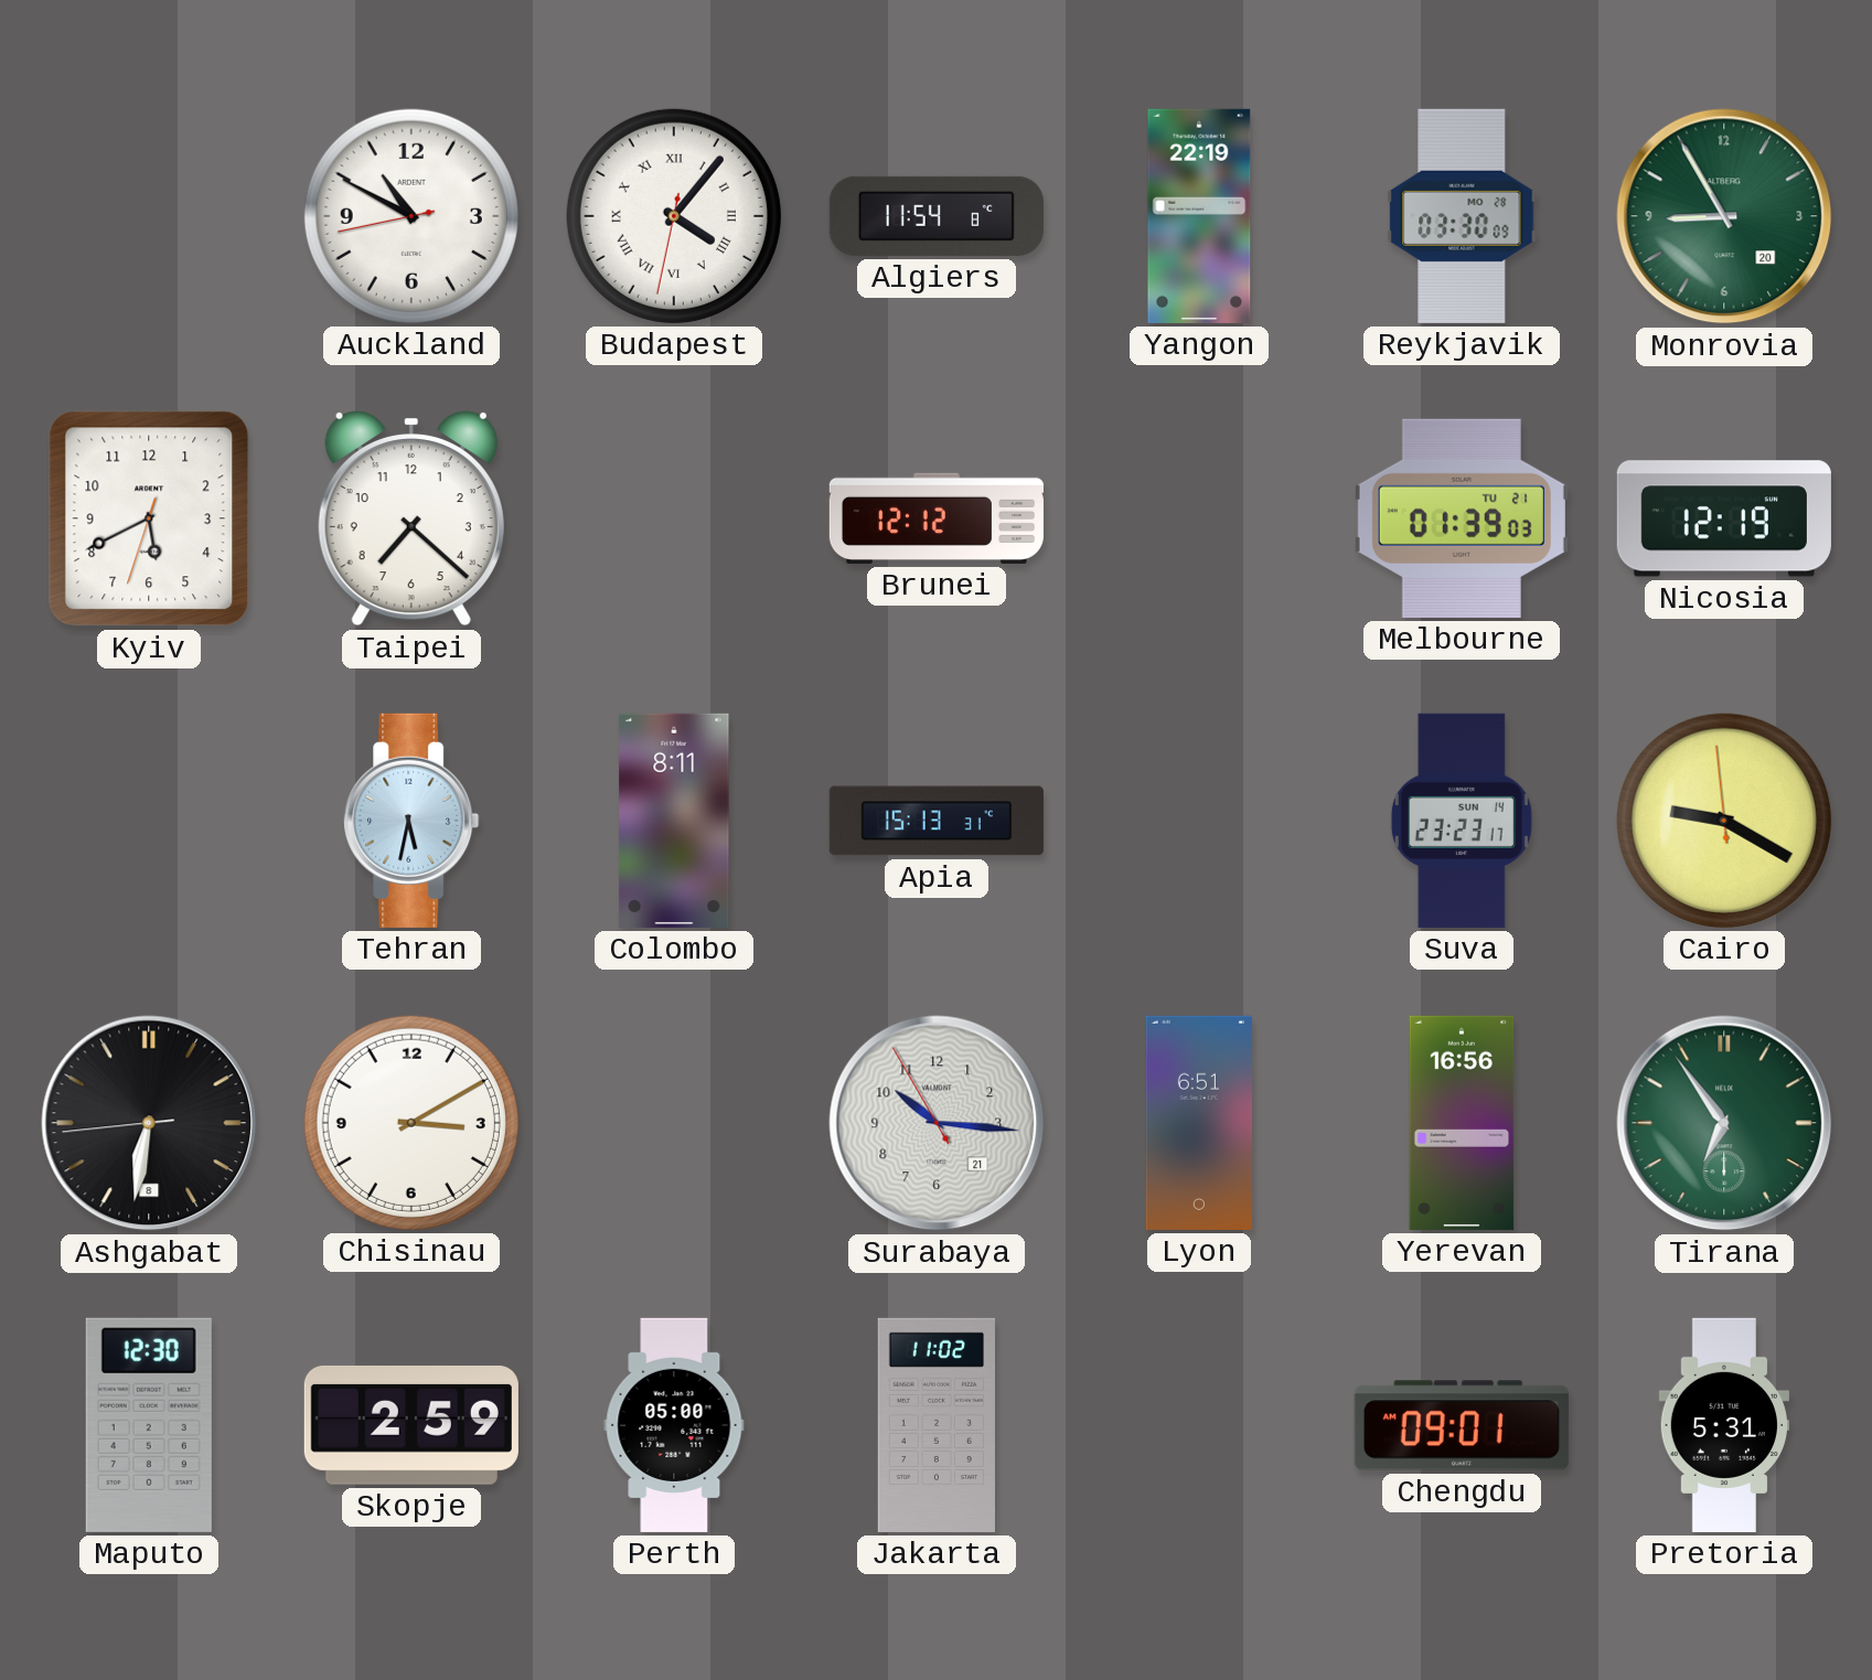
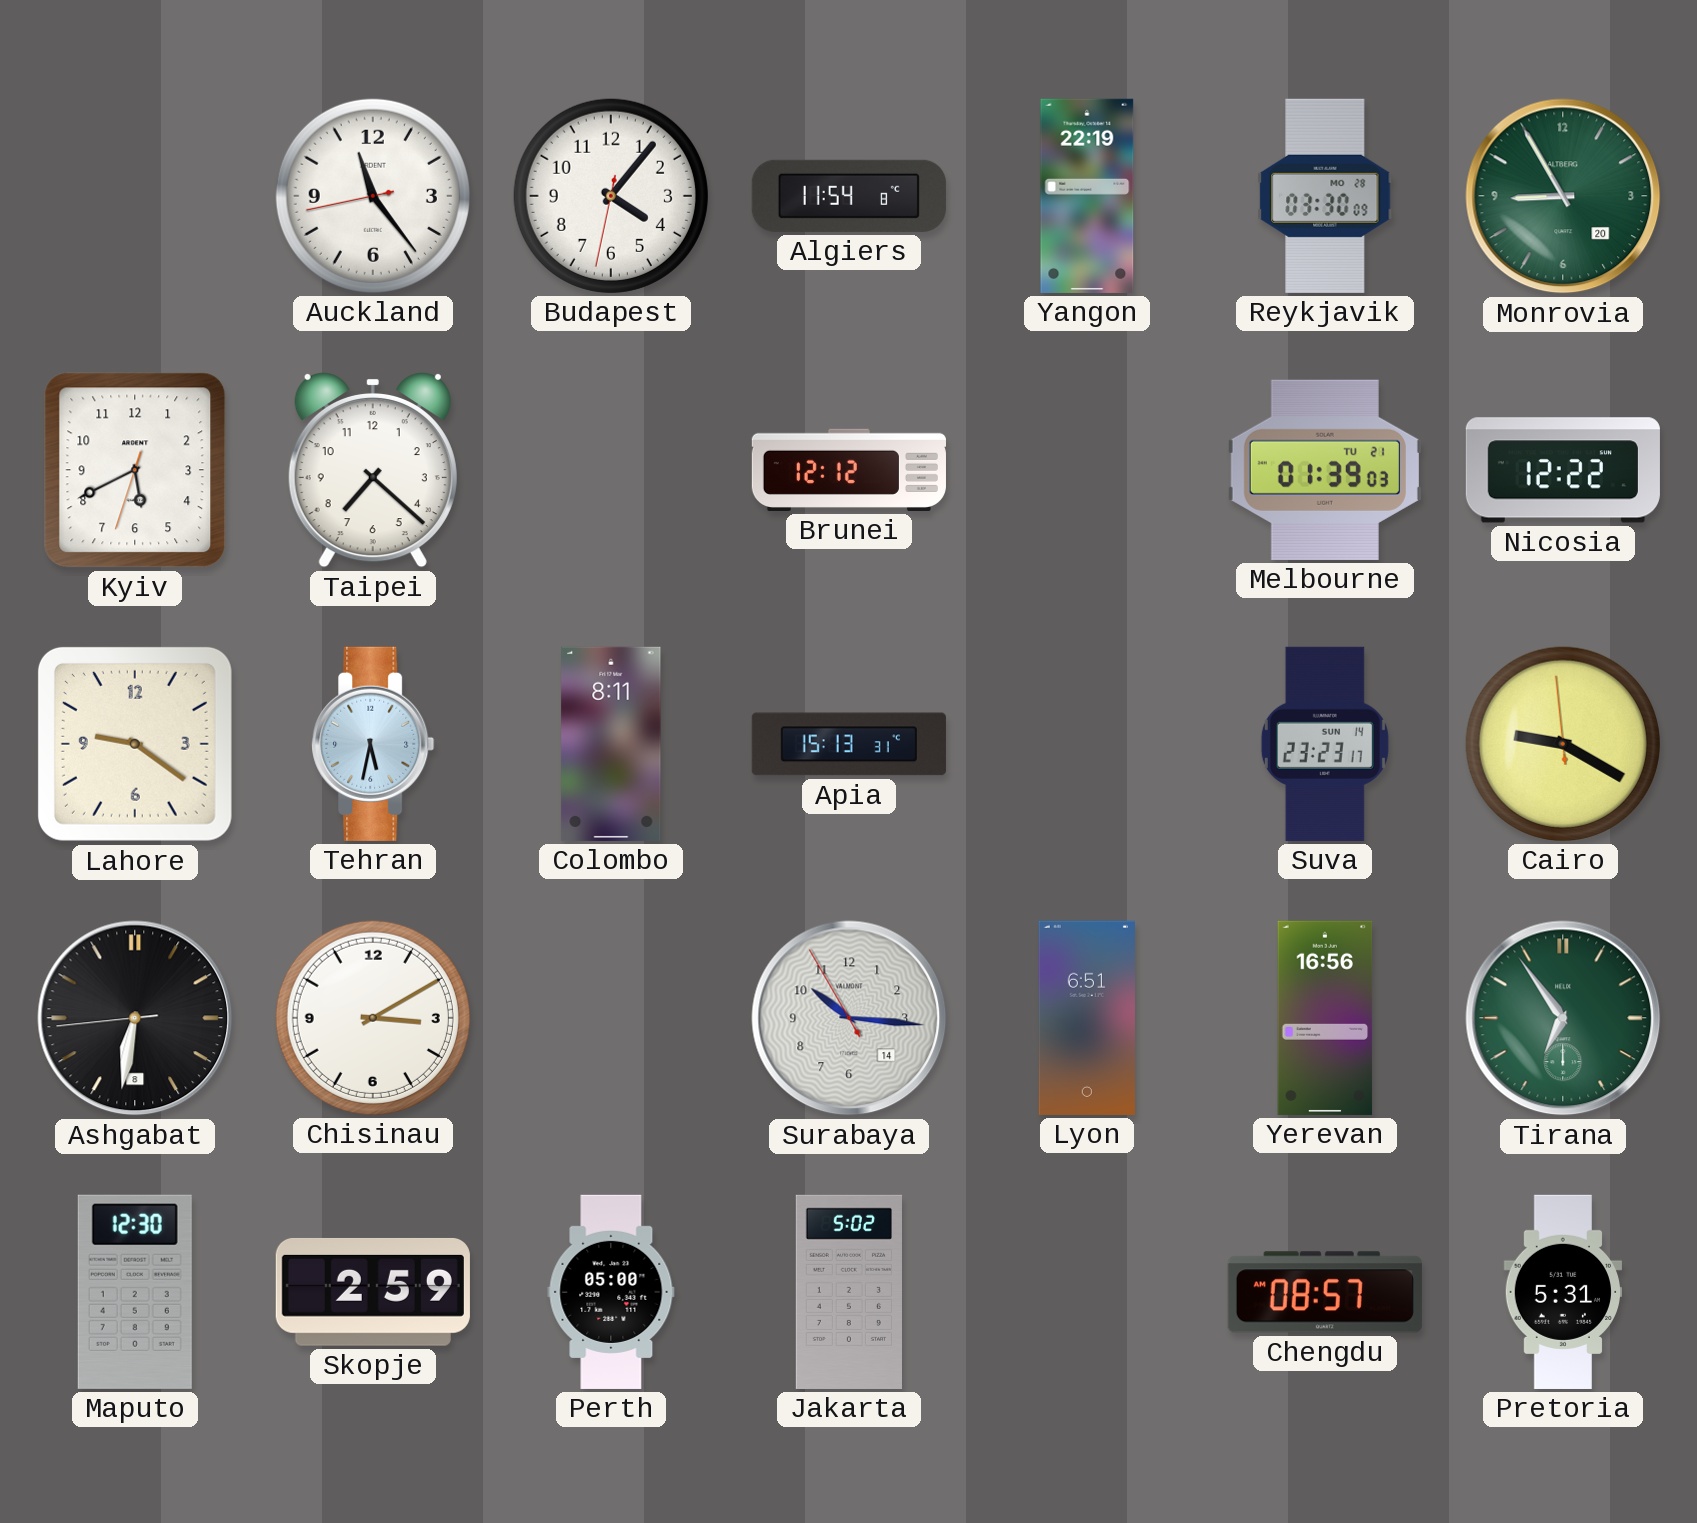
Auckland: 10:49 -> 11:23
Budapest numerals: Roman -> Arabic
Nicosia: 12:19 -> 12:22
Lahore: none -> 9:21
Surabaya date: 21 -> 14
Jakarta: 11:02 -> 5:02
Chengdu: 09:01 -> 08:57
